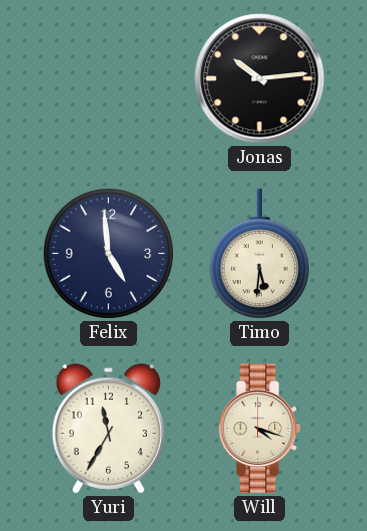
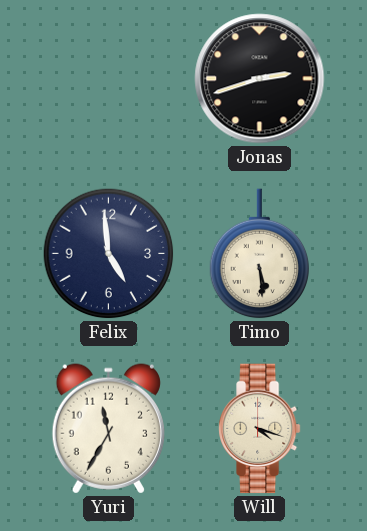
Jonas: 10:14 -> 2:42
Timo: 5:31 -> 5:29
